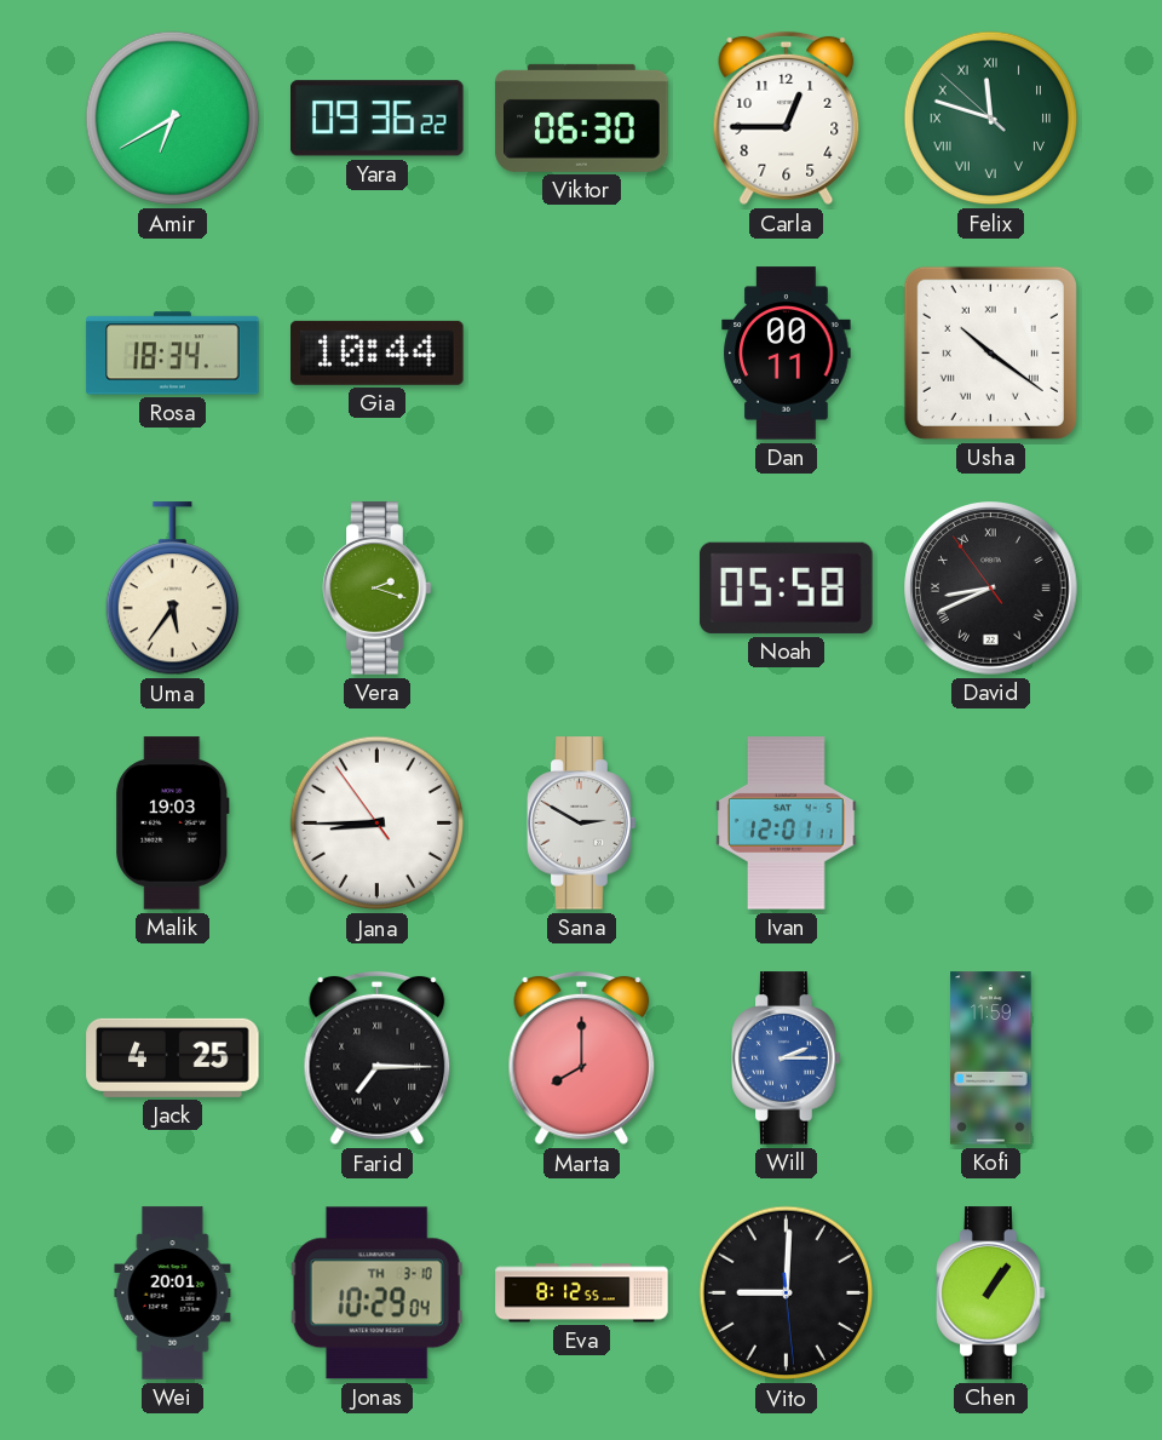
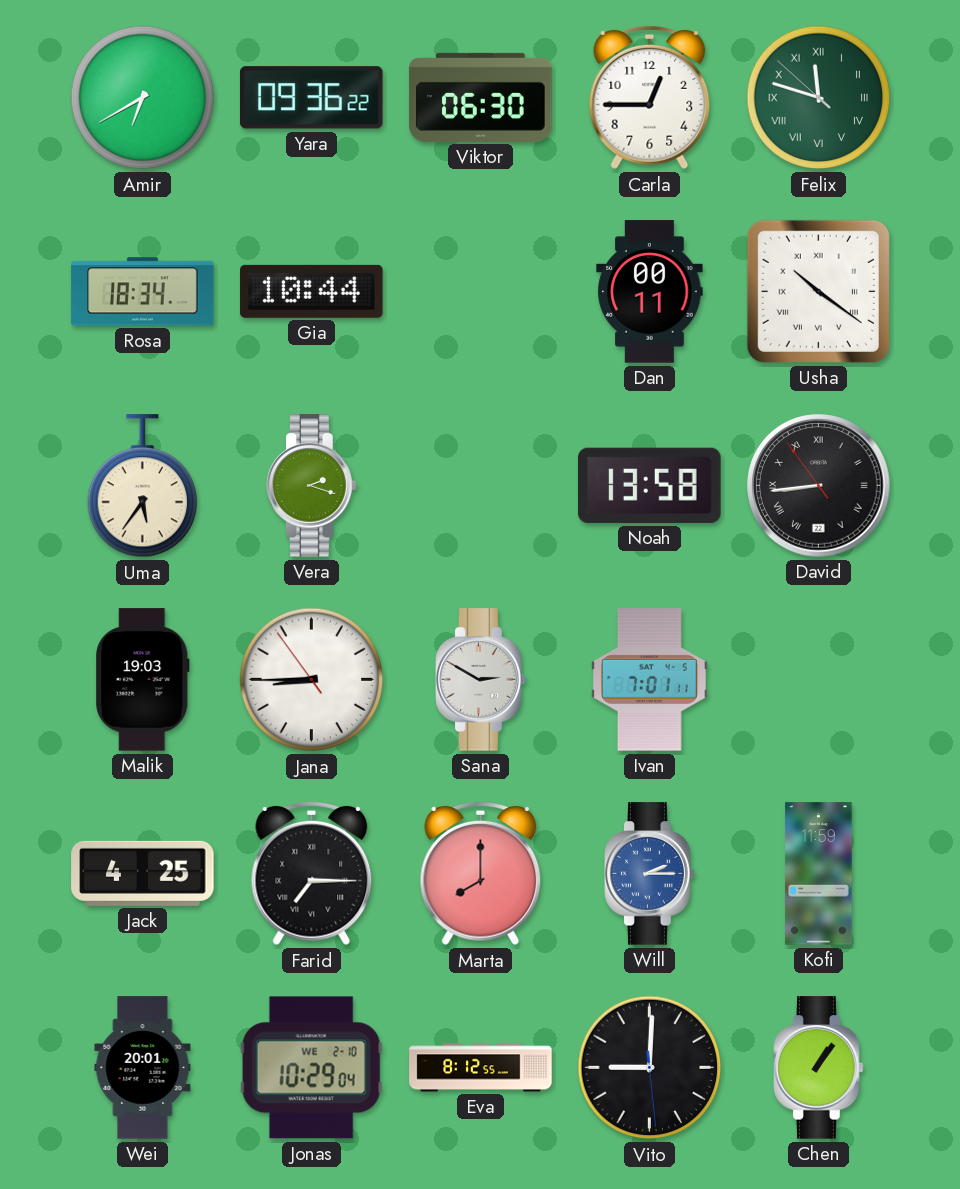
Noah: 05:58 -> 13:58
David: 8:40 -> 8:43
Ivan: 12:01 -> 7:01
Jonas date: TH 3-10 -> WE 2-10
